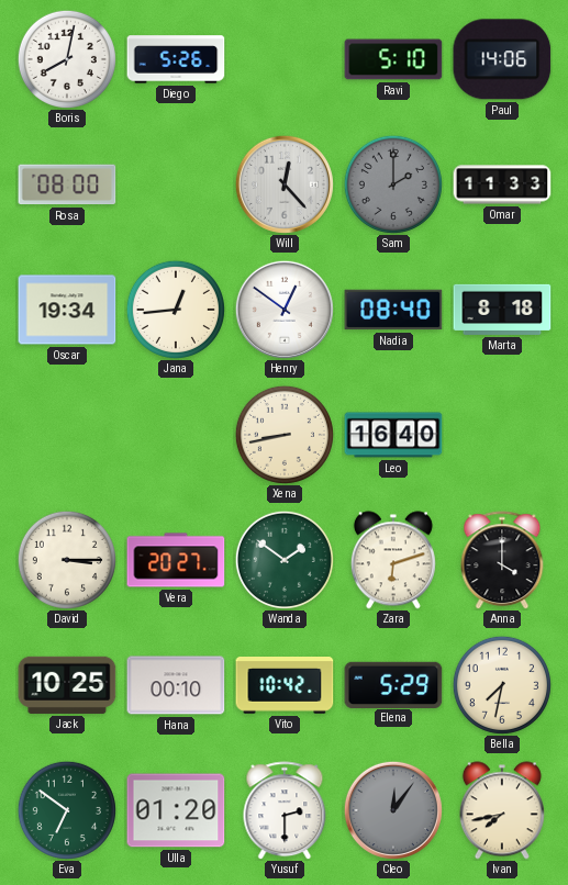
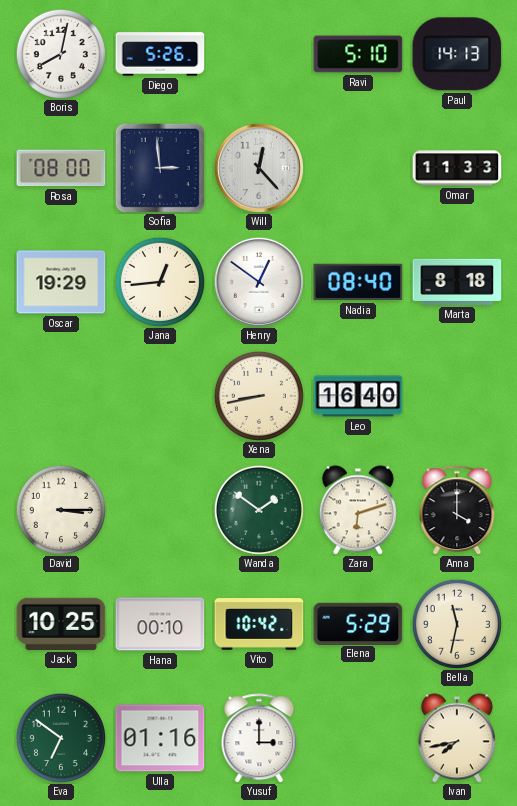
Paul: 14:06 -> 14:13
Sofia: none -> 2:59
Sam: 2:00 -> none
Oscar: 19:34 -> 19:29
Vera: 20:27 -> none
Bella: 7:32 -> 11:32
Ulla: 01:20 -> 01:16
Yusuf: 2:30 -> 3:00
Cleo: 12:06 -> none
